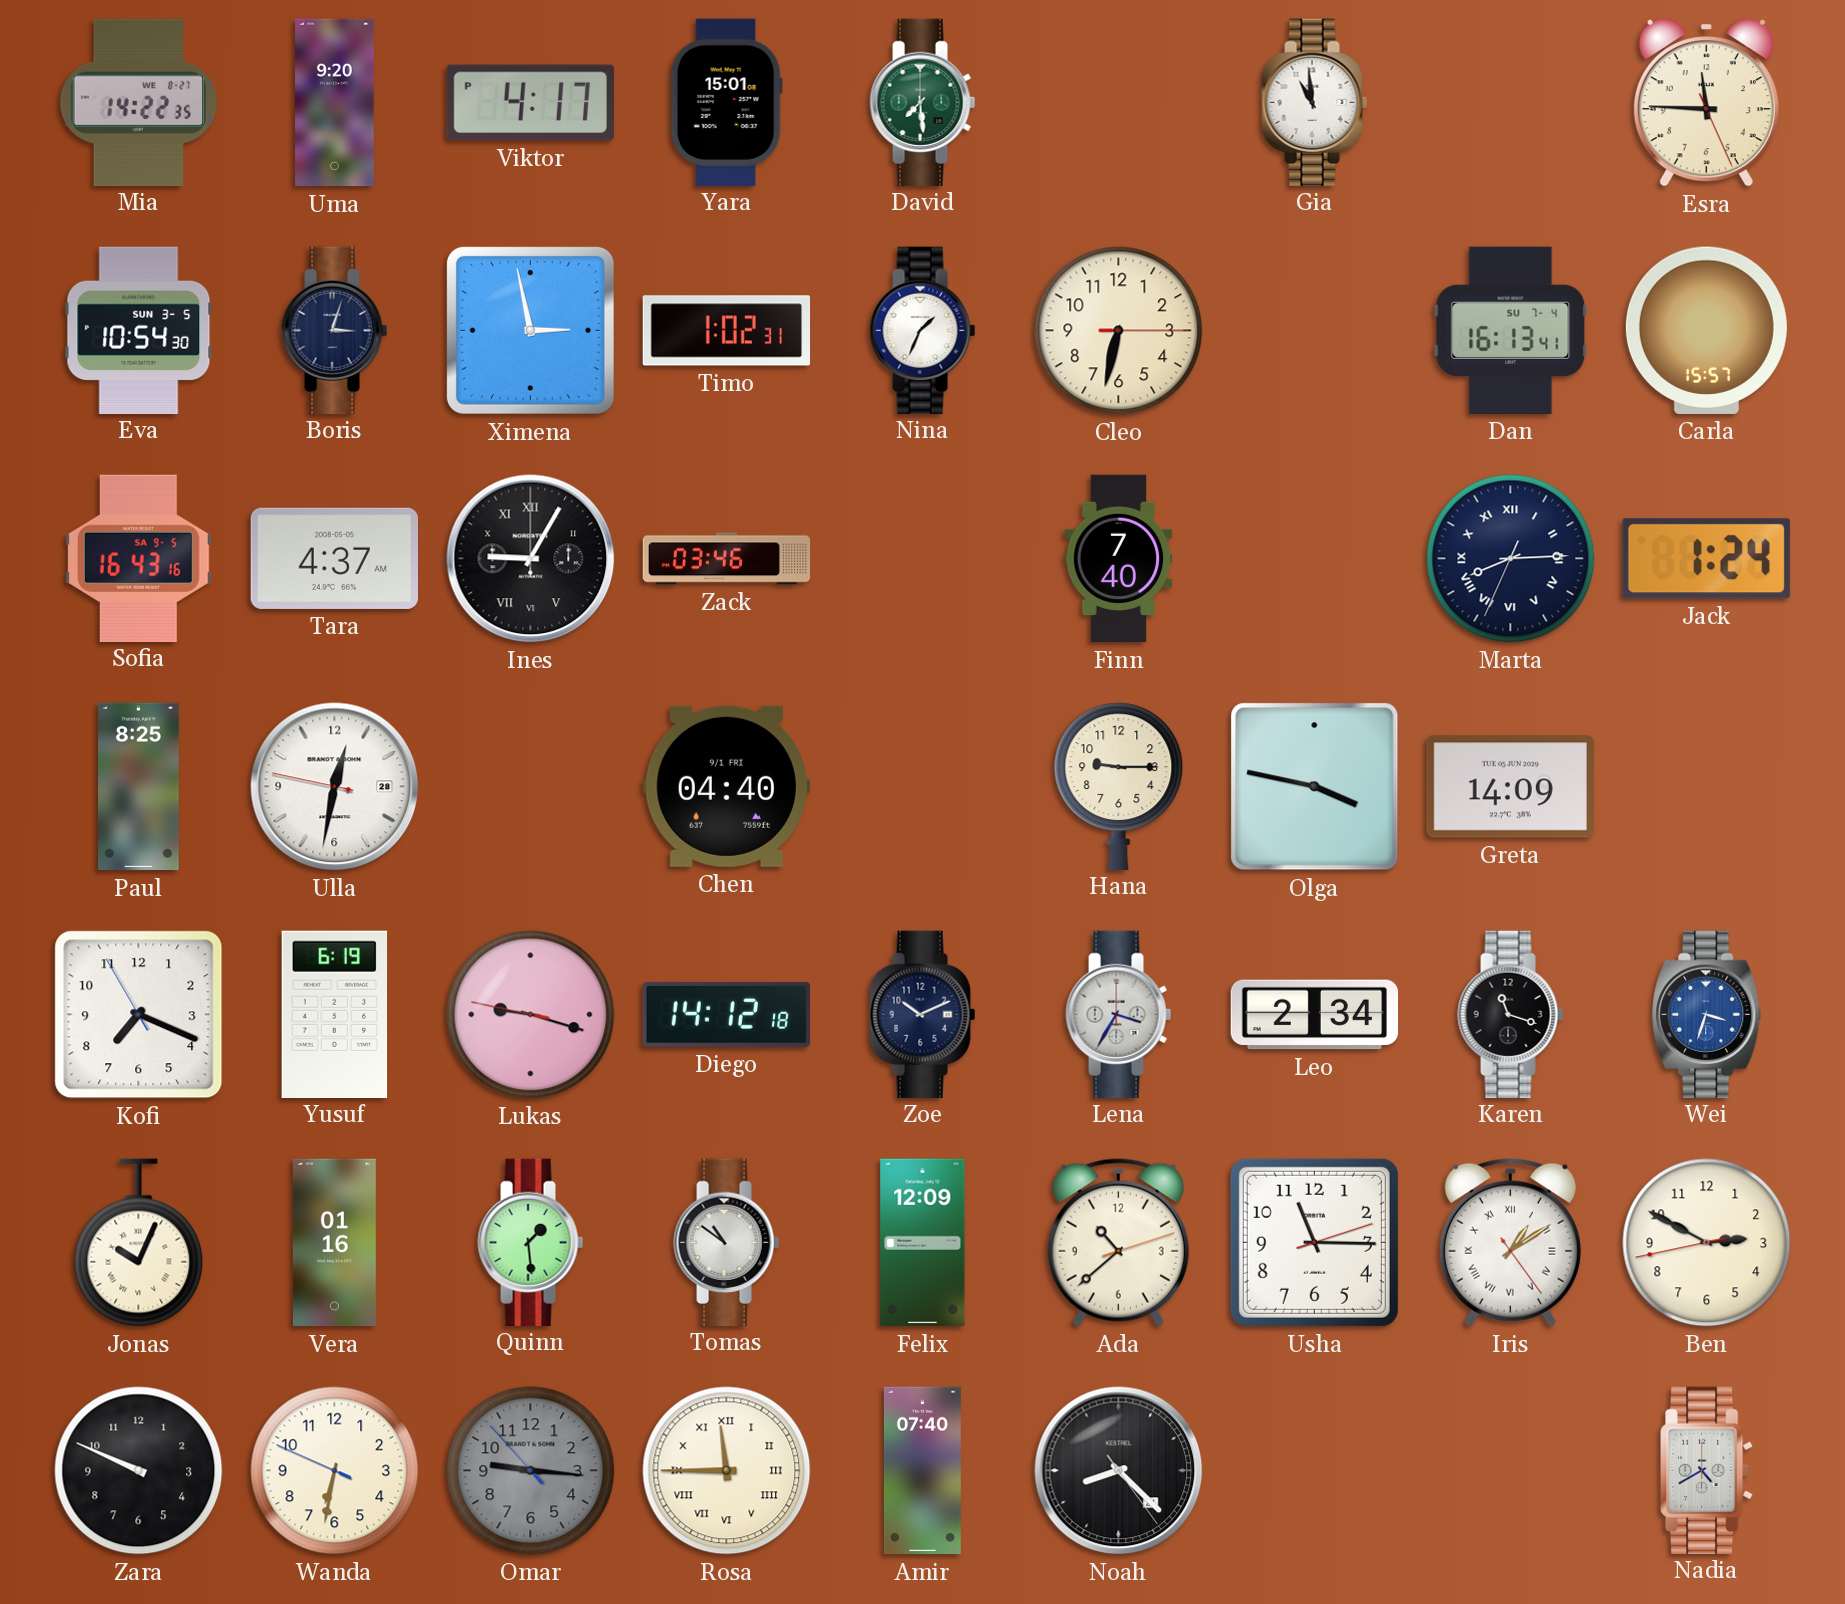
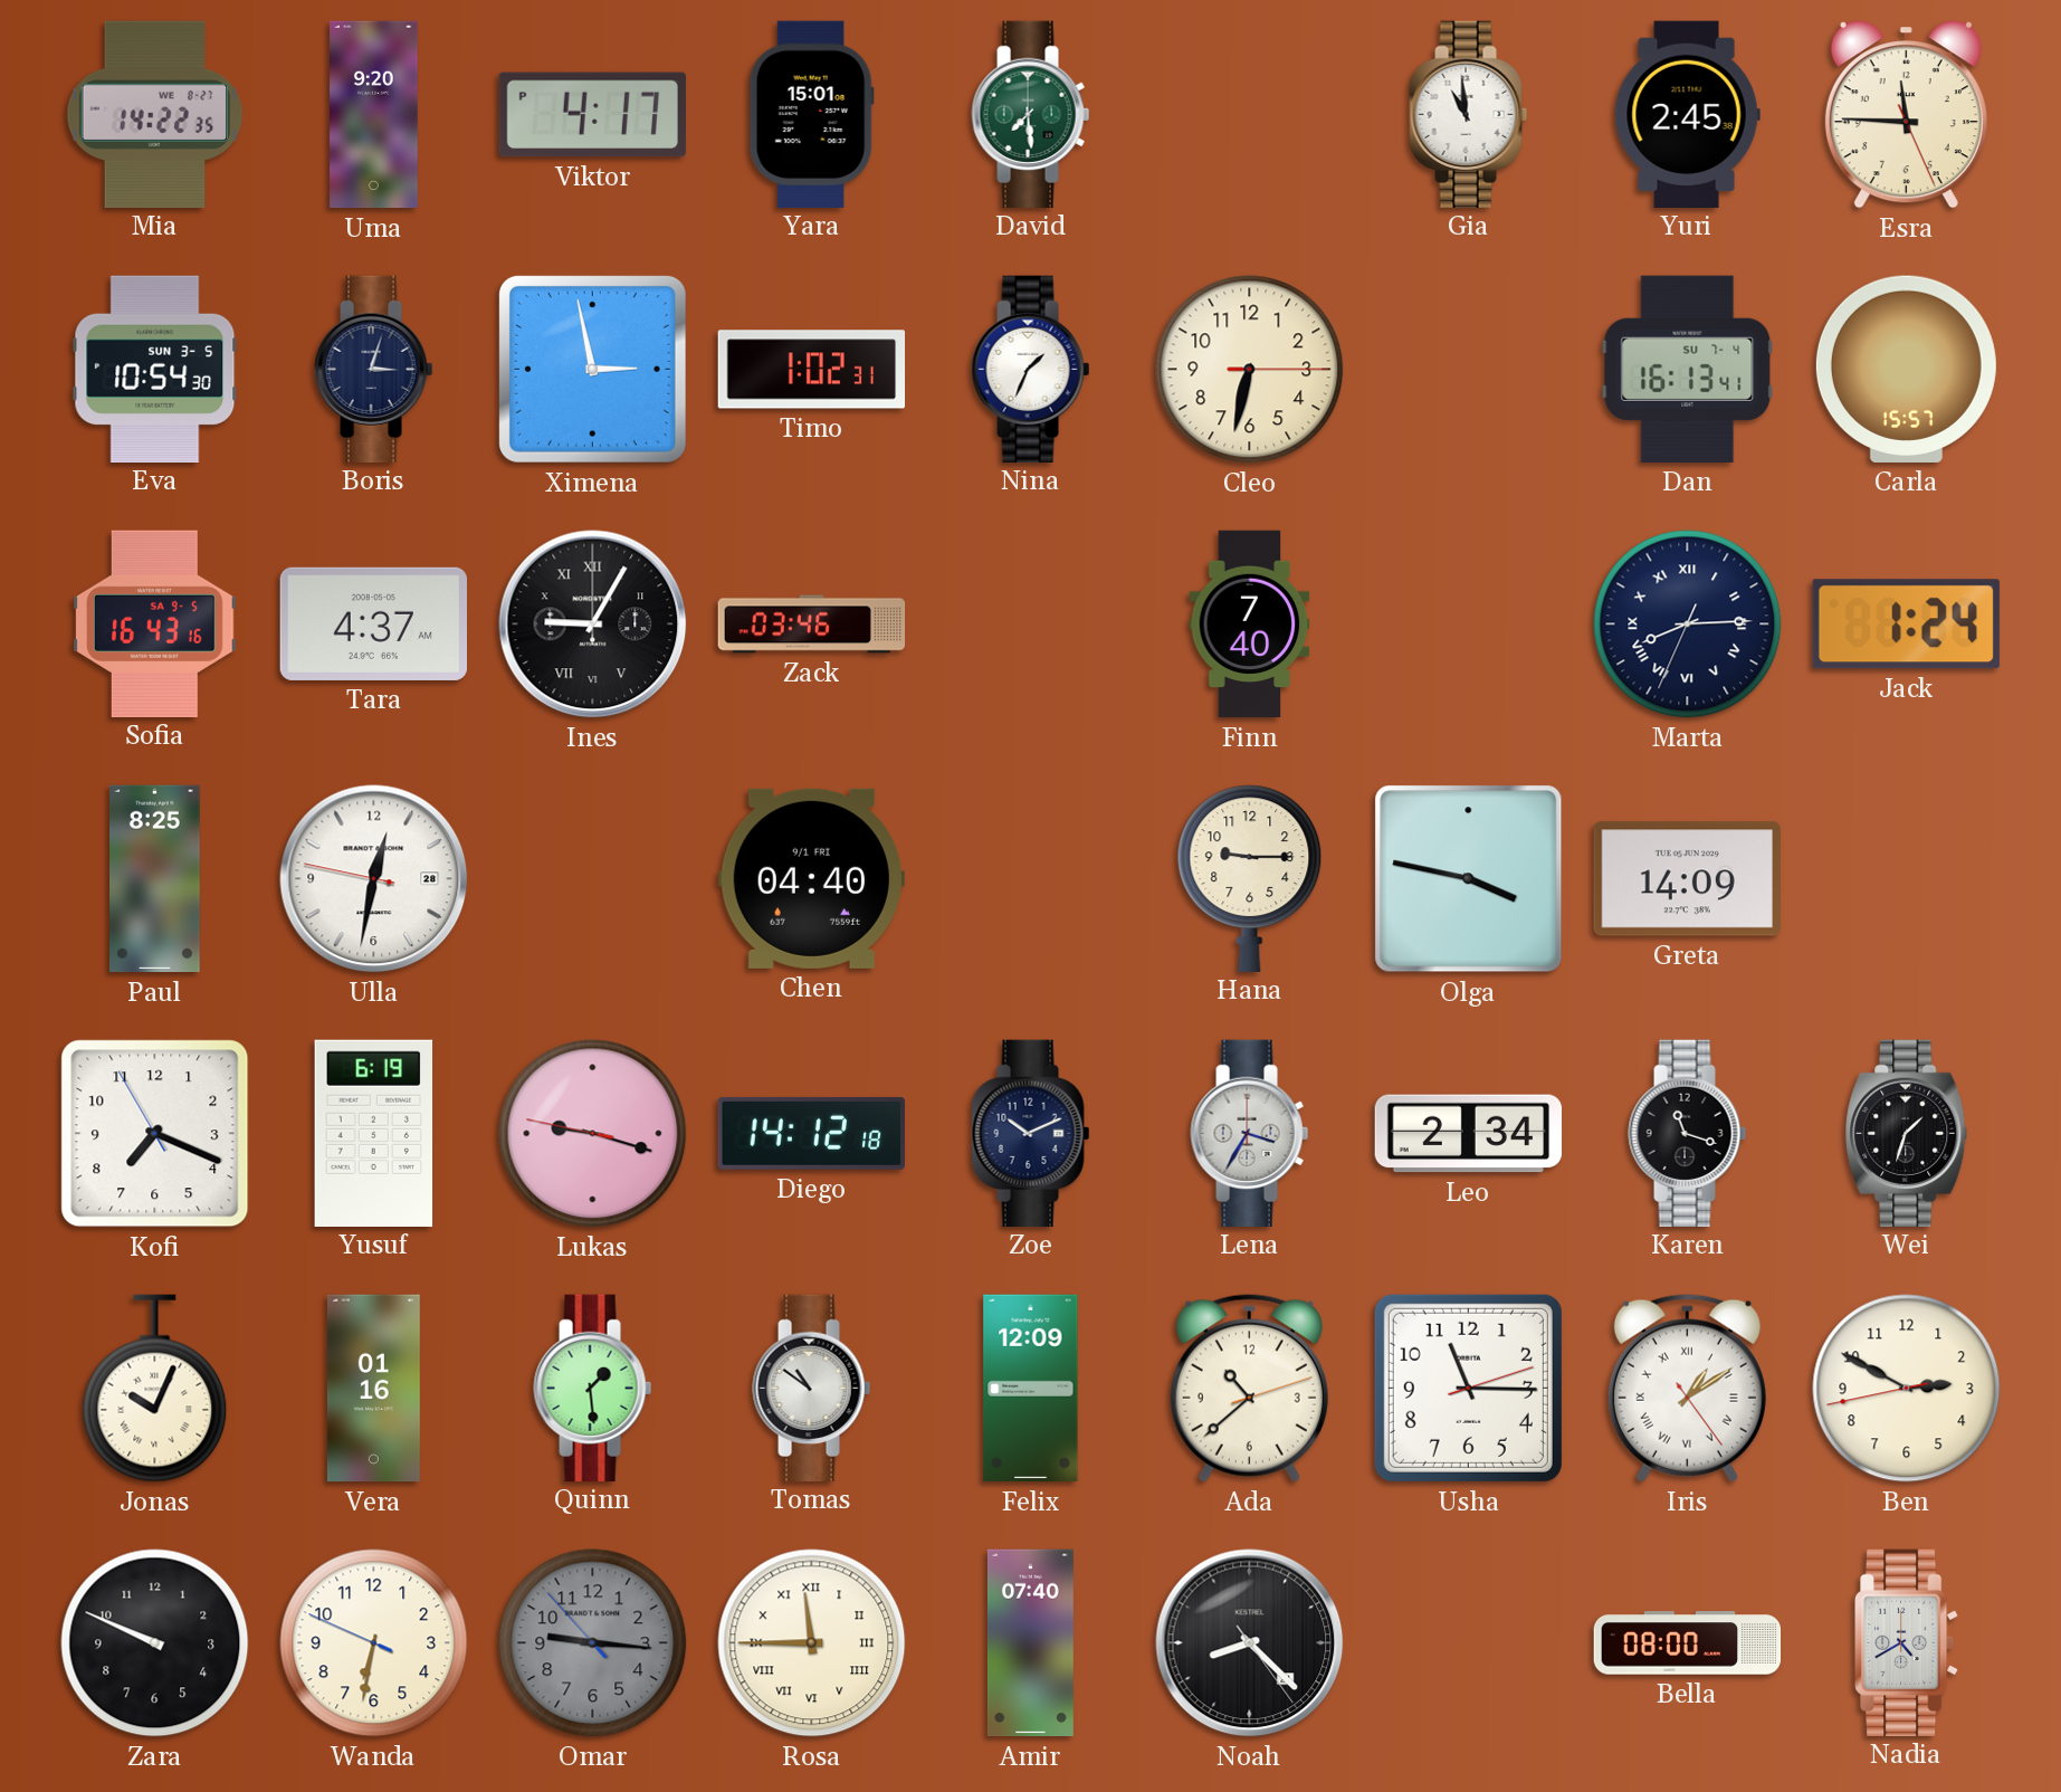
Yuri: none -> 2:45
Wei: 3:33 -> 1:33
Wei dial: blue -> black
Bella: none -> 08:00
